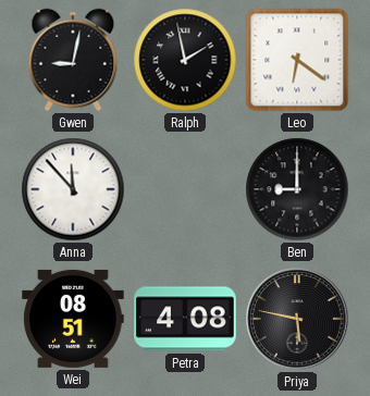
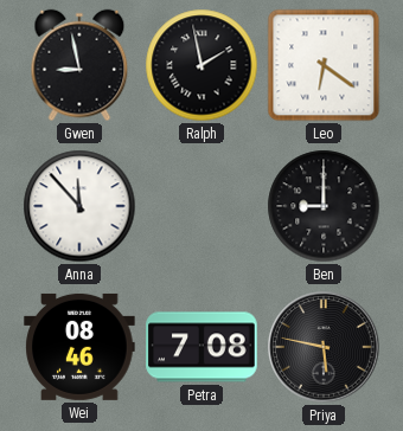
Gwen: 9:02 -> 8:58
Wei: 08:51 -> 08:46
Petra: 4:08 -> 7:08
